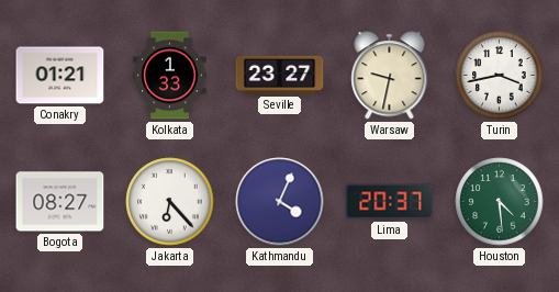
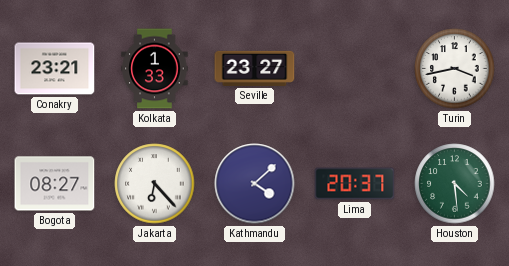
Conakry: 01:21 -> 23:21
Warsaw: 9:32 -> none
Kathmandu: 4:04 -> 4:08
